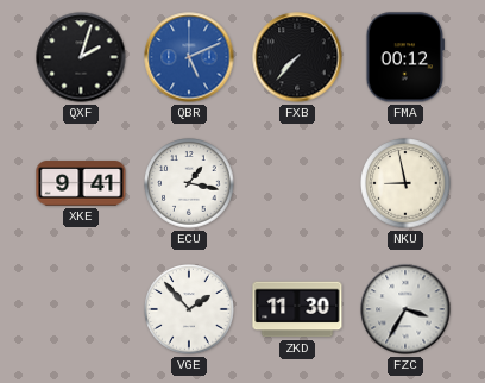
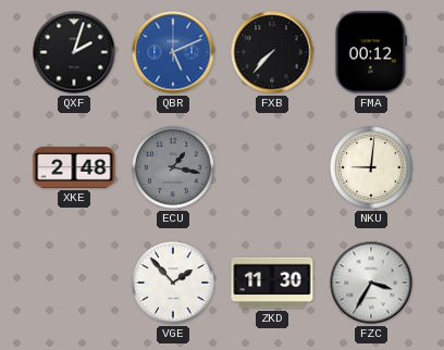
XKE: 9:41 -> 2:48
ECU dial: white -> grey
NKU: 8:58 -> 9:01
